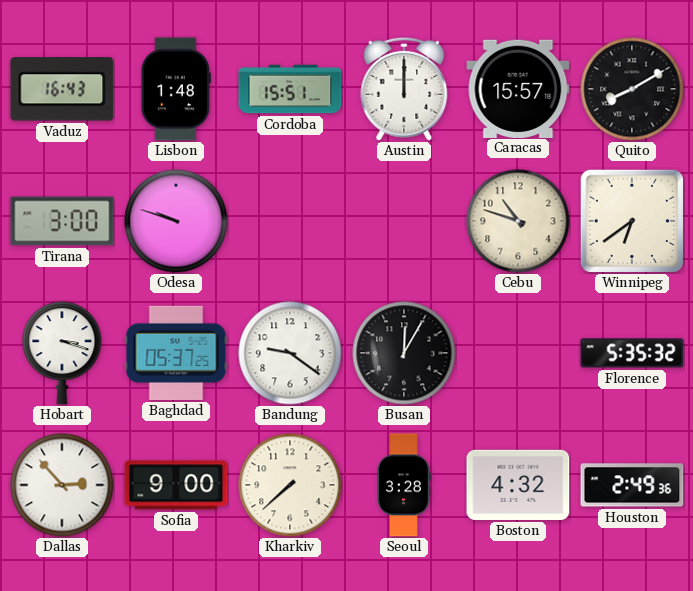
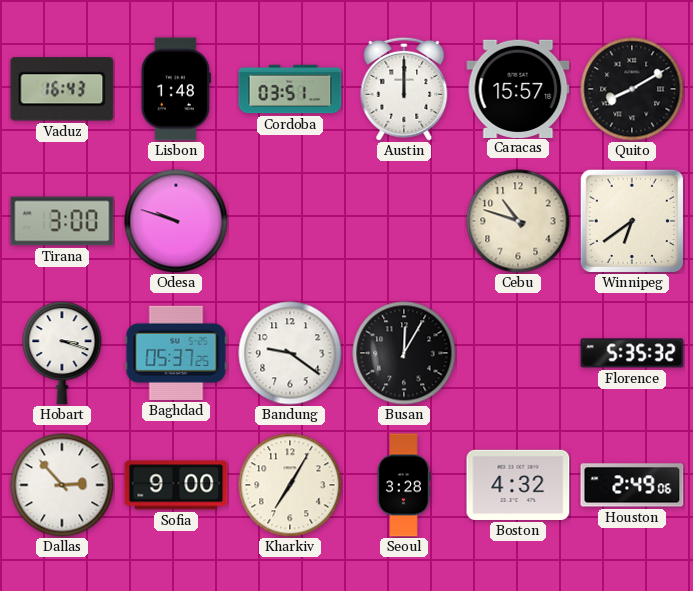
Cordoba: 15:51 -> 03:51
Kharkiv: 7:38 -> 7:05
Houston: 2:49:36 -> 2:49:06
